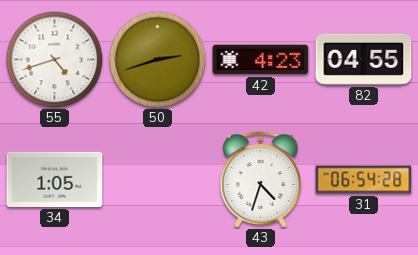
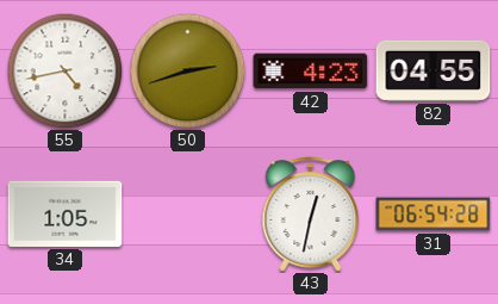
55: 4:42 -> 4:43
43: 4:33 -> 12:32
